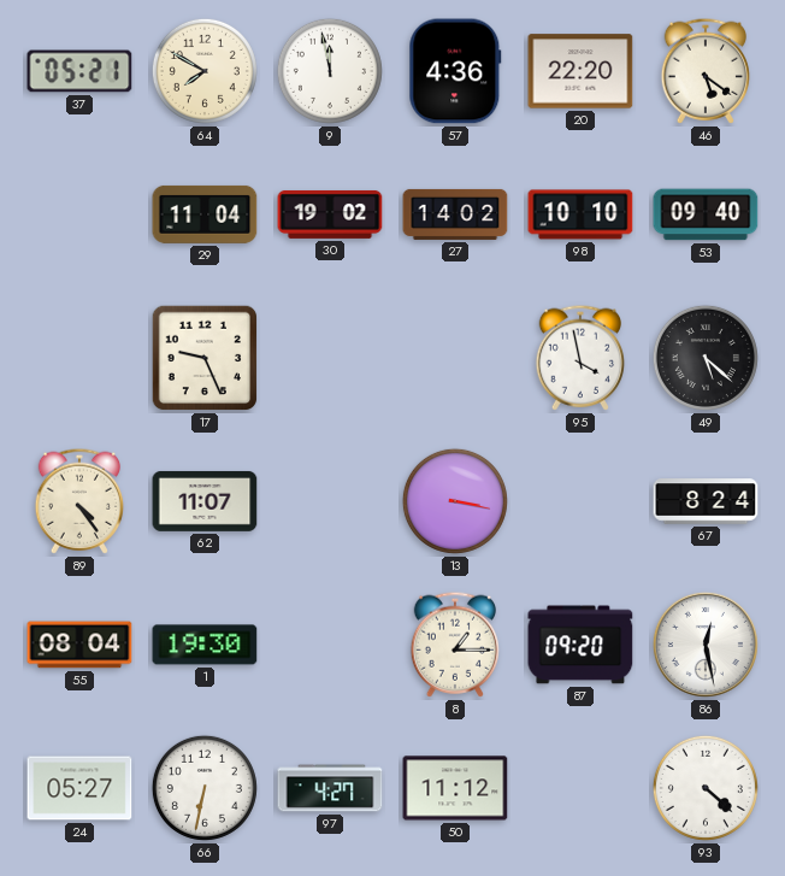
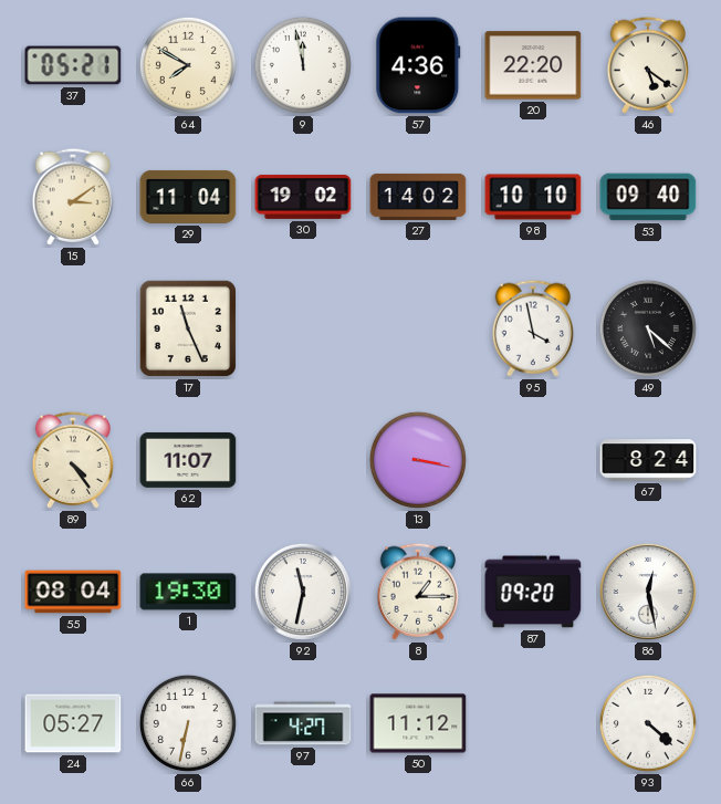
15: none -> 3:09
17: 9:26 -> 11:26
92: none -> 11:32
